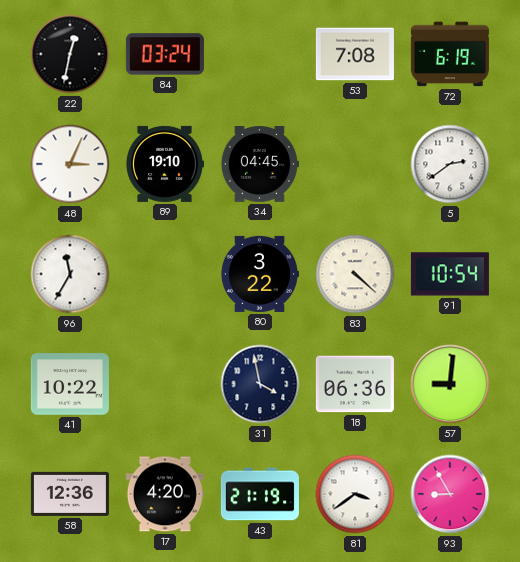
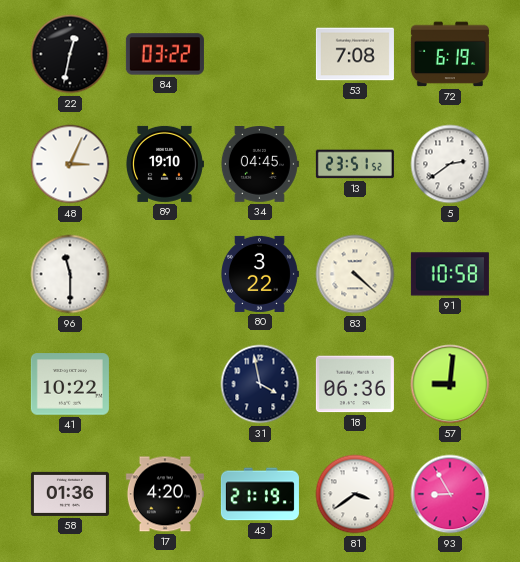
84: 03:24 -> 03:22
13: none -> 23:51
96: 11:35 -> 11:30
91: 10:54 -> 10:58
58: 12:36 -> 01:36
